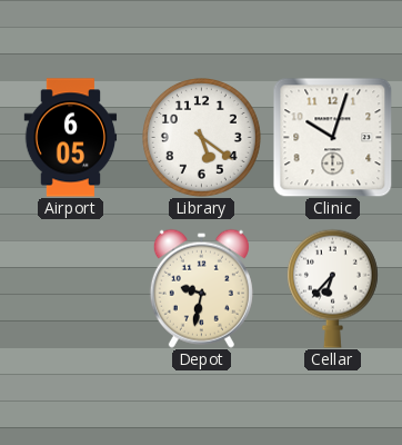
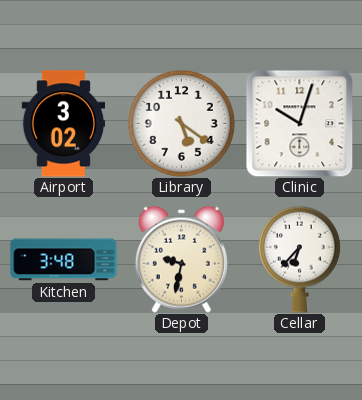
Airport: 6:05 -> 3:02
Kitchen: none -> 3:48
